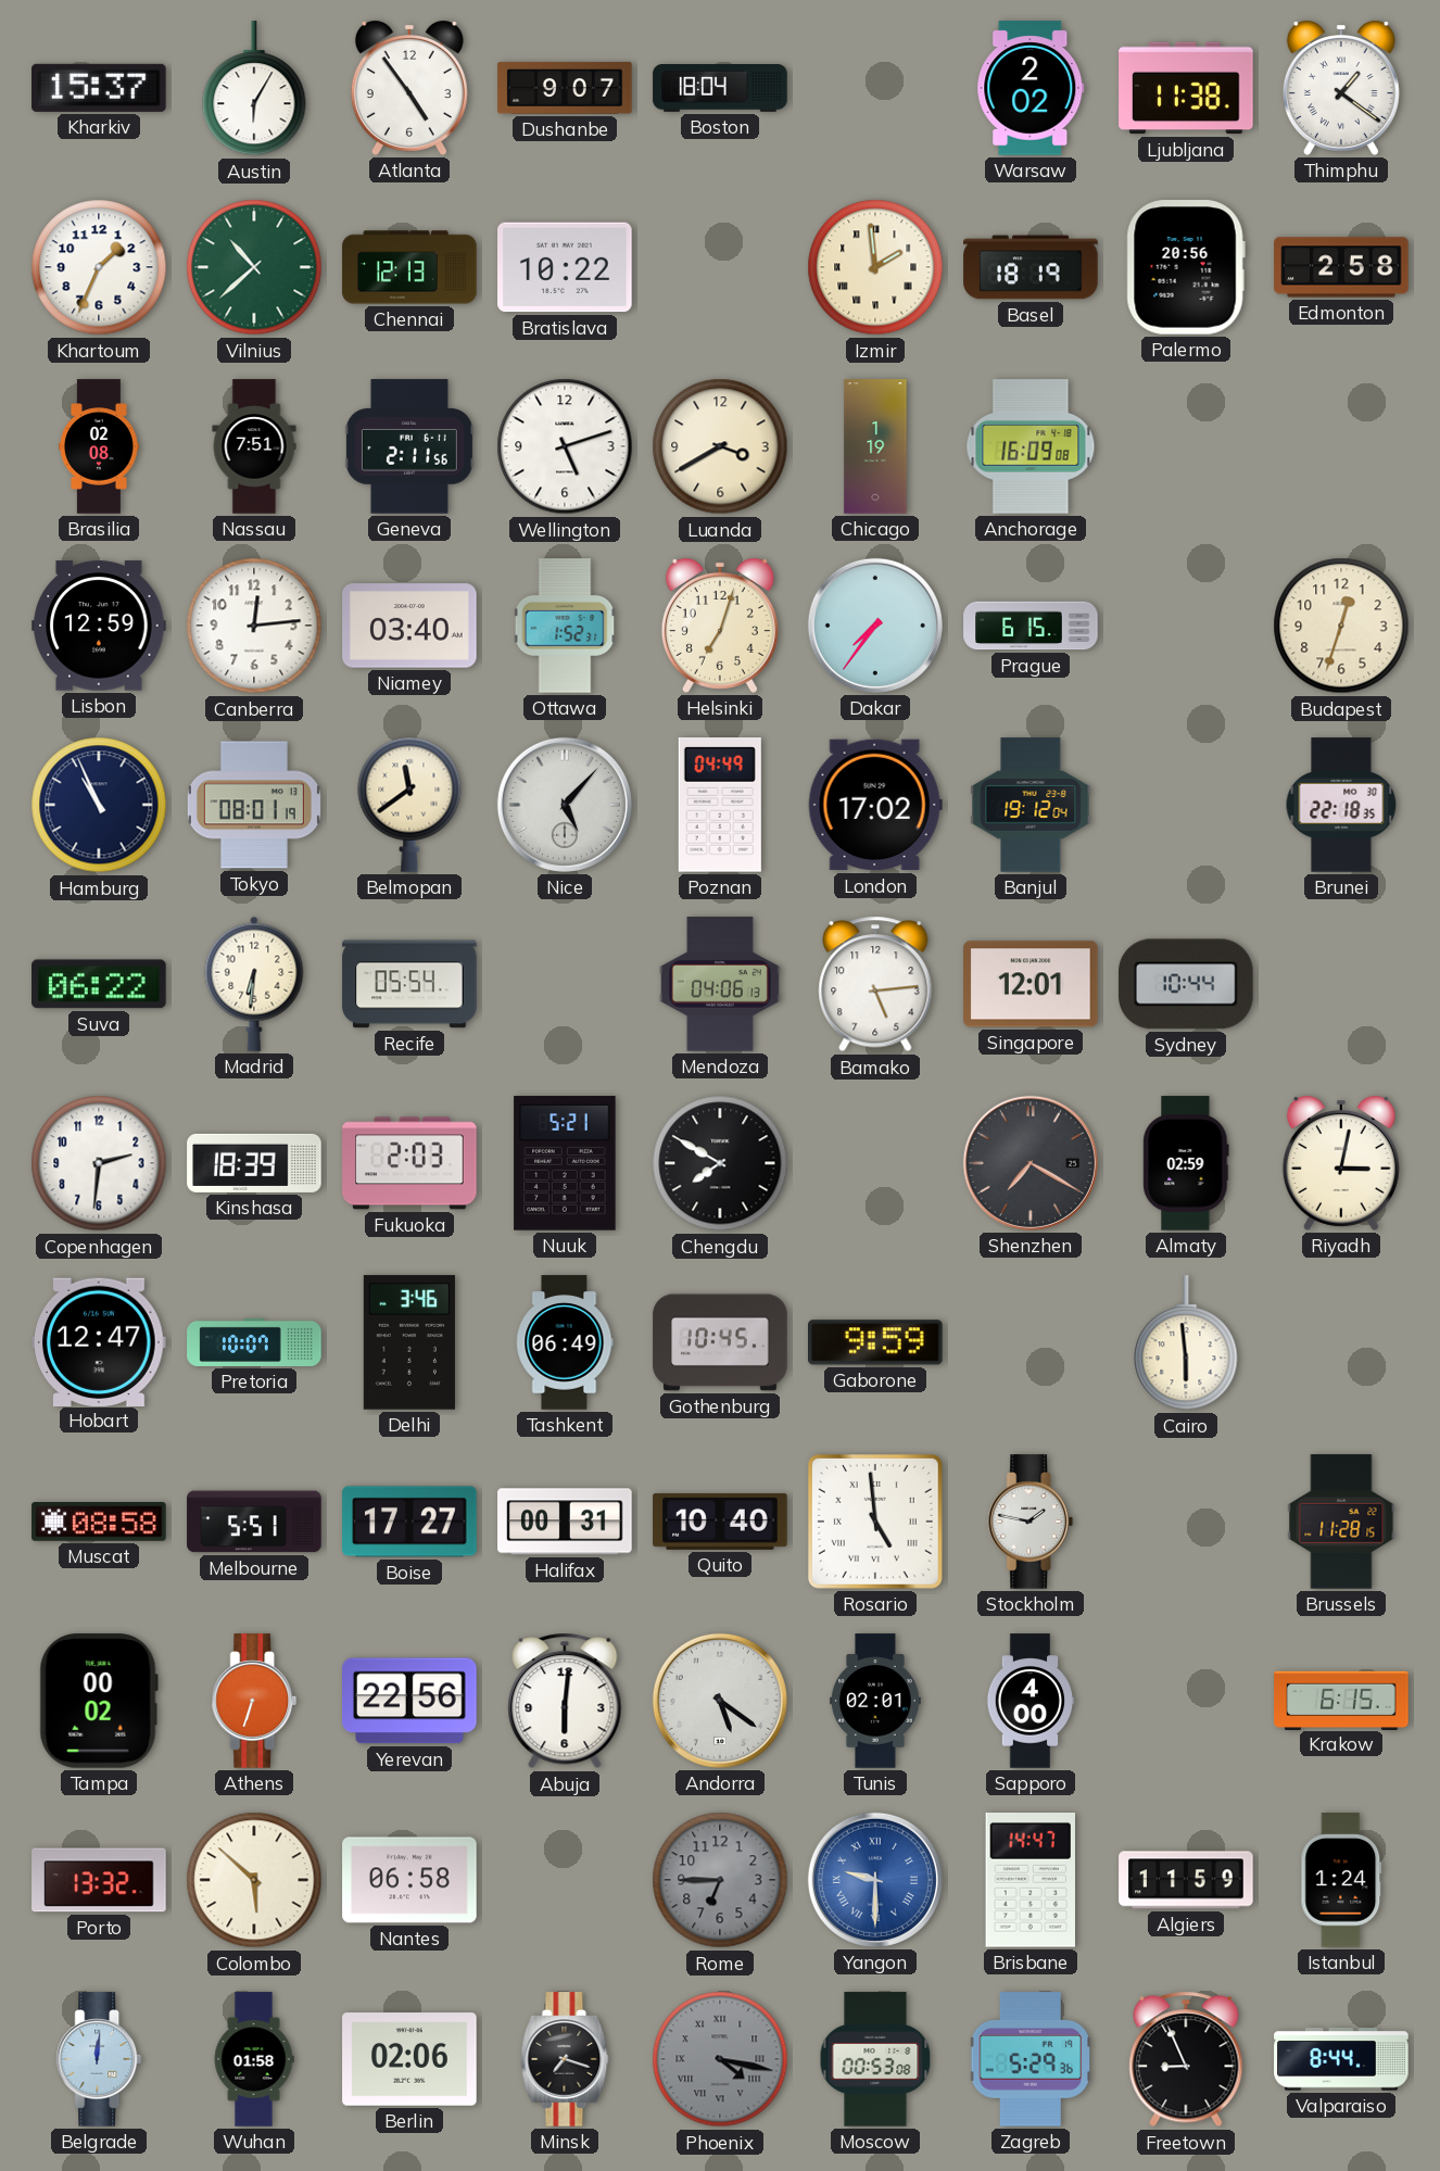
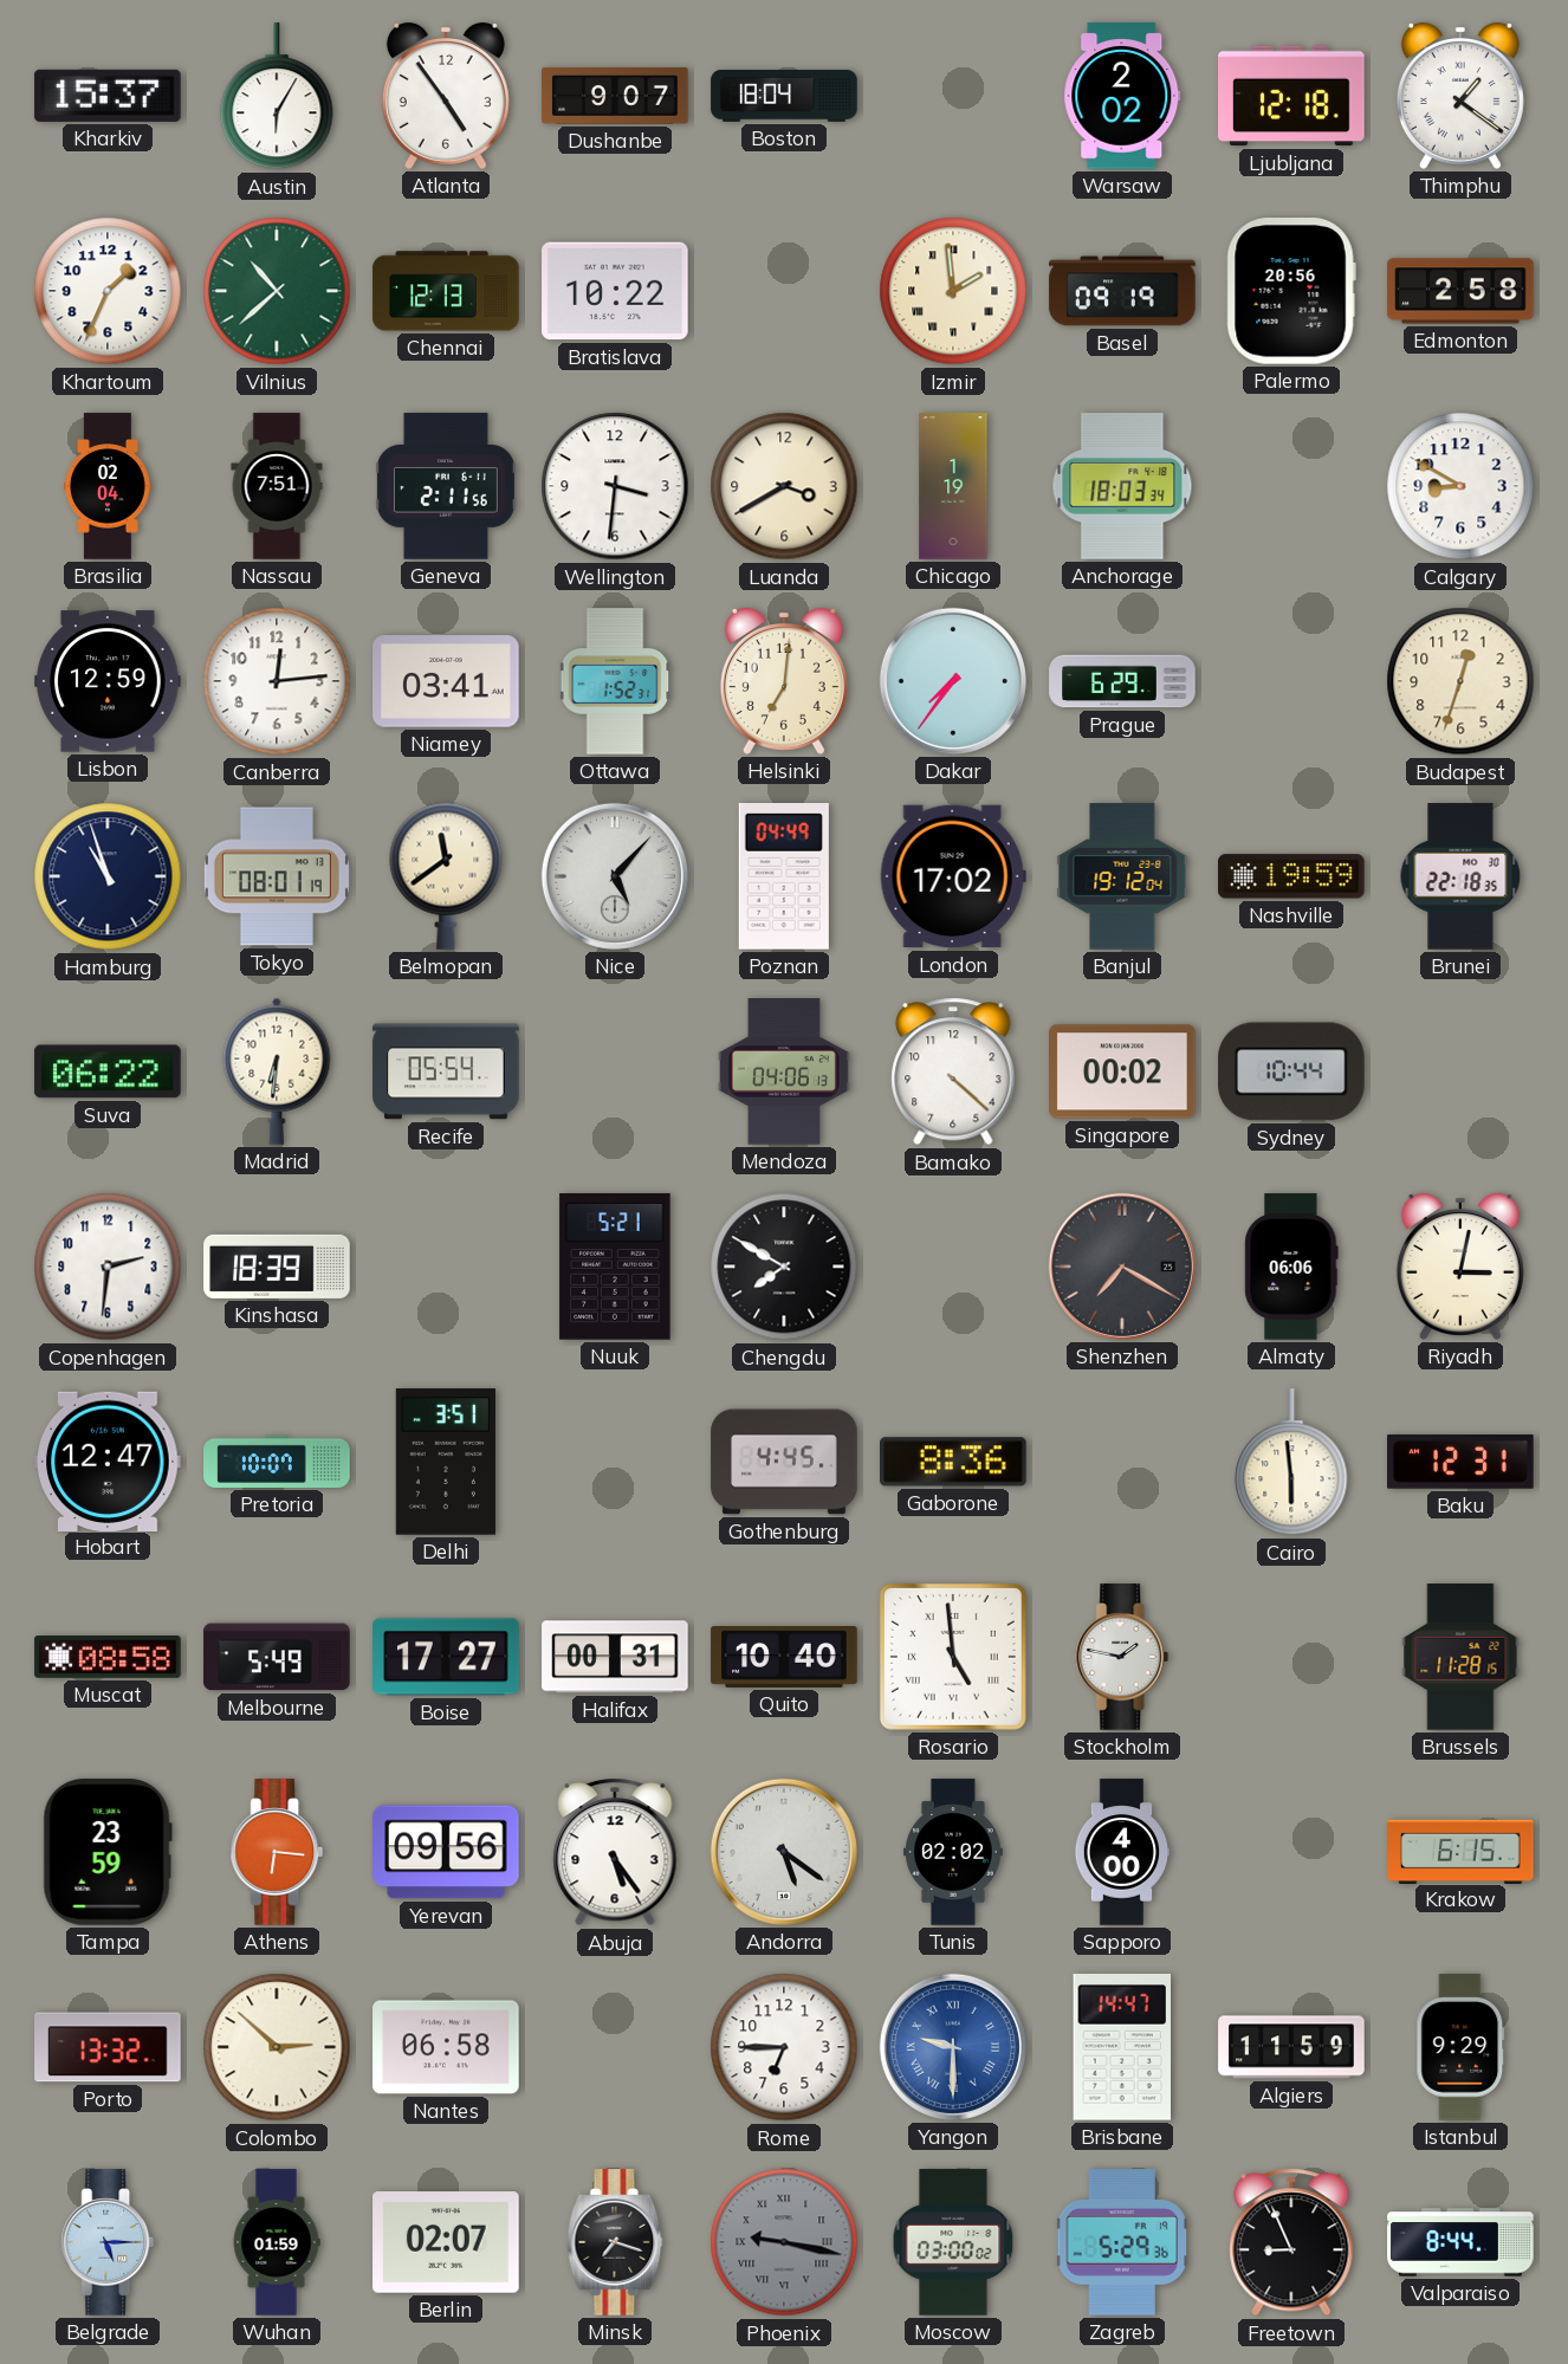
Ljubljana: 11:38 -> 12:18
Basel: 18:19 -> 09:19
Brasilia: 02:08 -> 02:04
Wellington: 5:12 -> 3:31
Anchorage: 16:09 -> 18:03
Calgary: none -> 8:50
Niamey: 03:40 -> 03:41
Helsinki: 7:03 -> 7:01
Prague: 6:15 -> 6:29
Hamburg: 10:56 -> 10:57
Nashville: none -> 19:59
Bamako: 5:14 -> 4:22
Singapore: 12:01 -> 00:02
Fukuoka: 2:03 -> none
Almaty: 02:59 -> 06:06
Delhi: 3:46 -> 3:51
Tashkent: 06:49 -> none
Gothenburg: 10:45 -> 4:45
Gaborone: 9:59 -> 8:36
Baku: none -> 12:31
Melbourne: 5:51 -> 5:49
Tampa: 00:02 -> 23:59
Athens: 6:33 -> 6:16
Yerevan: 22:56 -> 09:56
Abuja: 6:01 -> 5:24
Tunis: 02:01 -> 02:02
Colombo: 5:52 -> 2:52
Rome dial: grey -> white
Istanbul: 1:24 -> 9:29
Belgrade: 12:01 -> 5:15
Wuhan: 01:58 -> 01:59
Berlin: 02:06 -> 02:07
Phoenix: 4:17 -> 9:17
Moscow: 00:53 -> 03:00
